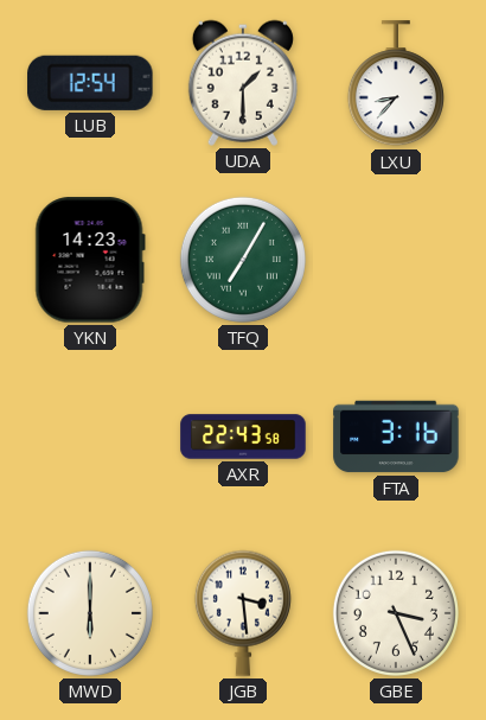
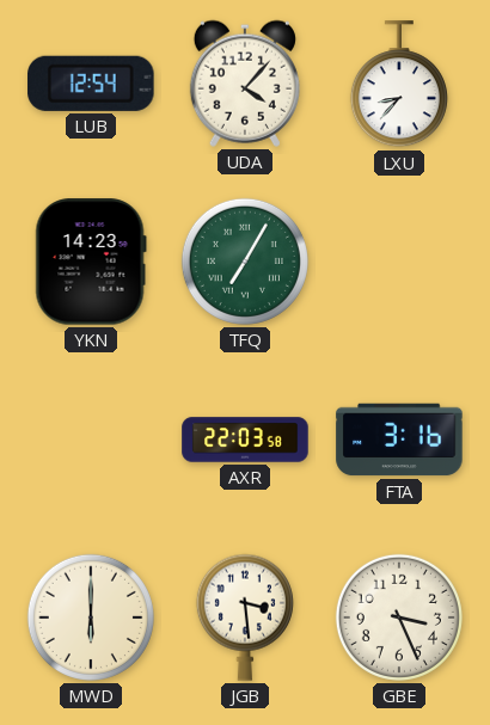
UDA: 1:30 -> 4:07
AXR: 22:43 -> 22:03
